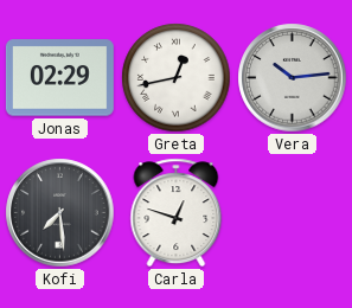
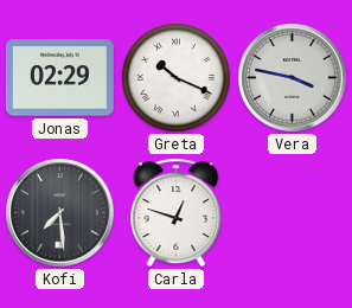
Greta: 12:43 -> 10:19
Vera: 10:14 -> 3:47
